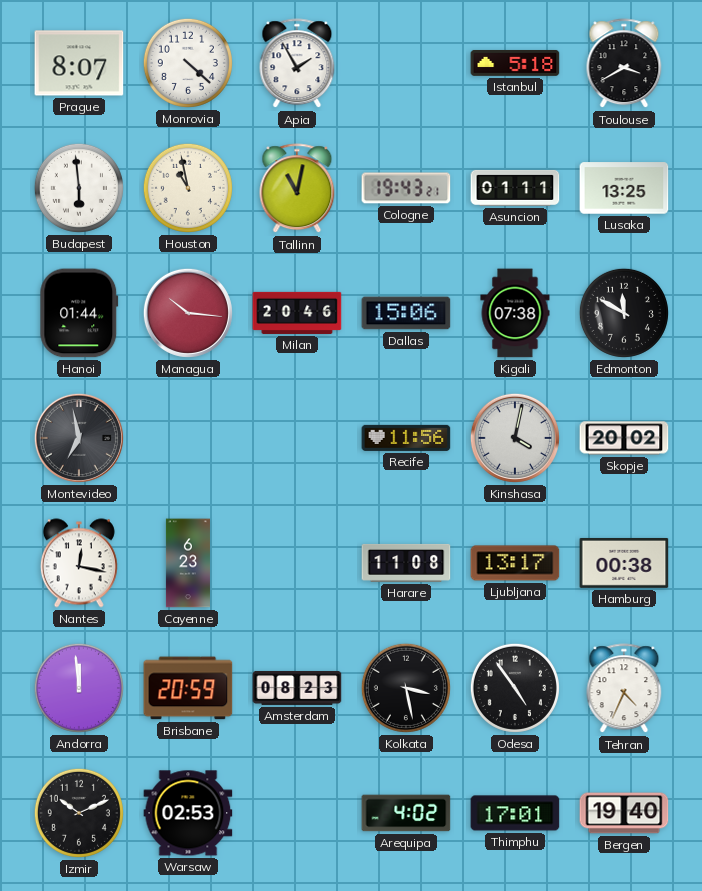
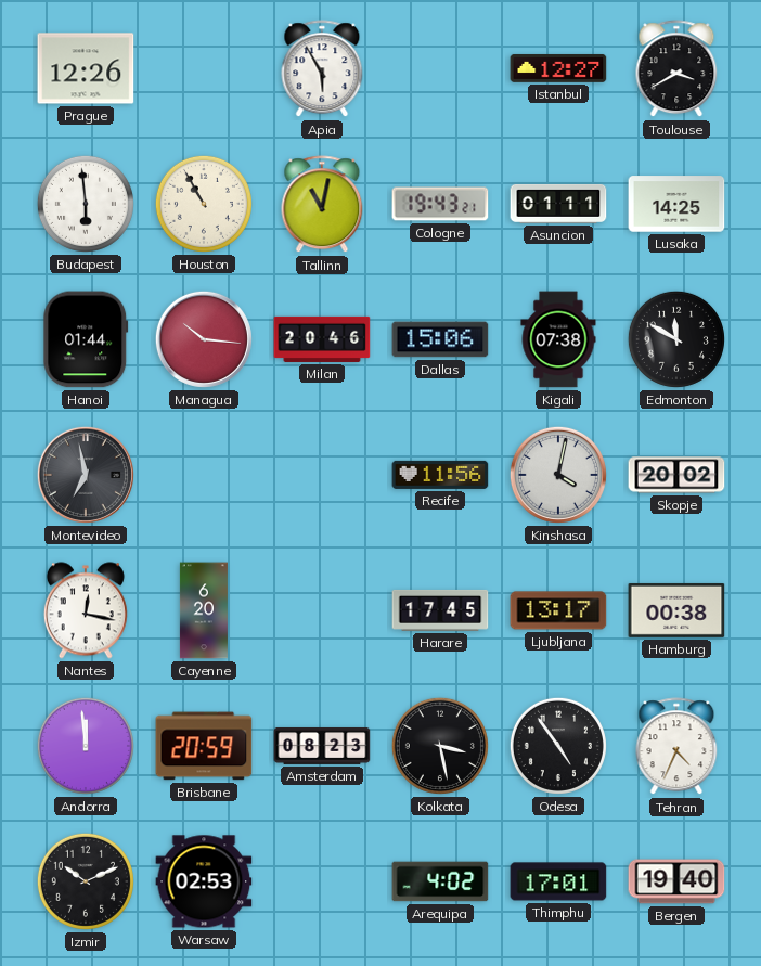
Prague: 8:07 -> 12:26
Monrovia: 4:22 -> none
Apia: 1:55 -> 5:55
Istanbul: 5:18 -> 12:27
Houston: 10:58 -> 10:55
Lusaka: 13:25 -> 14:25
Cayenne: 6:23 -> 6:20
Harare: 11:08 -> 17:45
